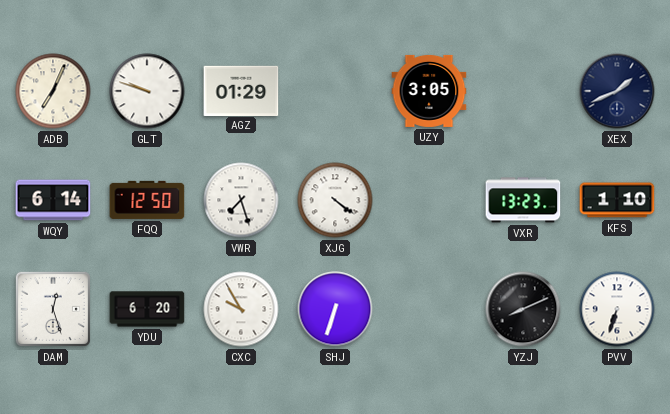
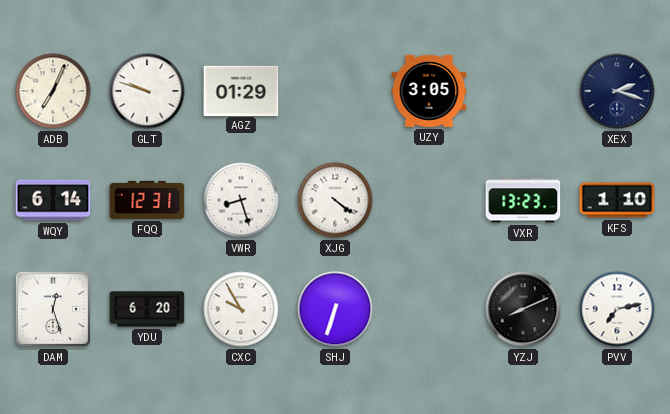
XEX: 1:41 -> 2:18
FQQ: 12:50 -> 12:31
VWR: 7:27 -> 8:27
PVV: 6:33 -> 7:13
